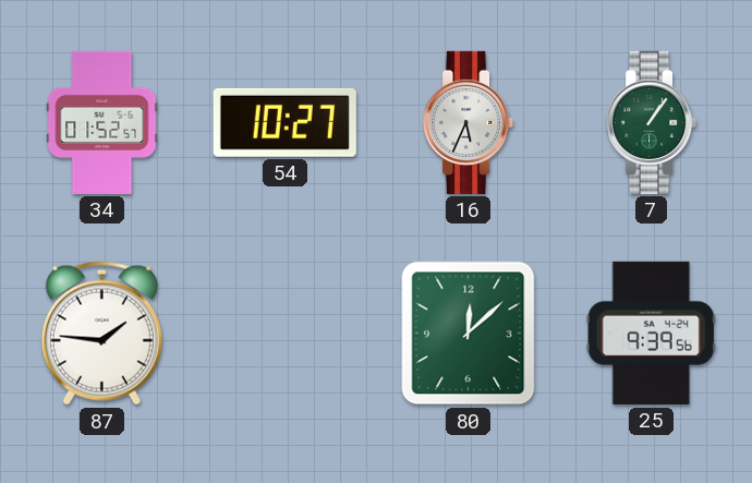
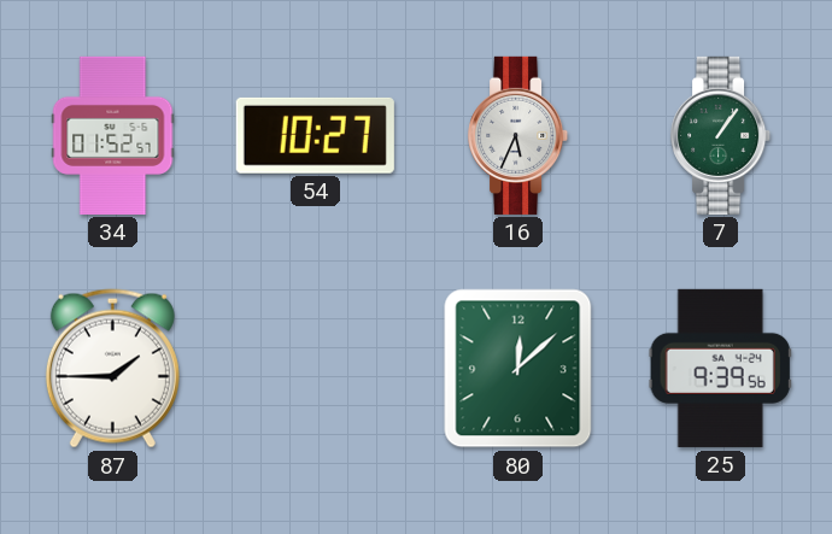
87: 1:46 -> 1:45
